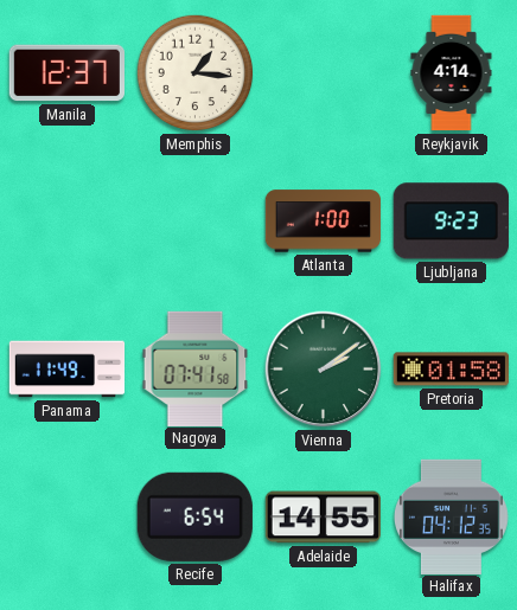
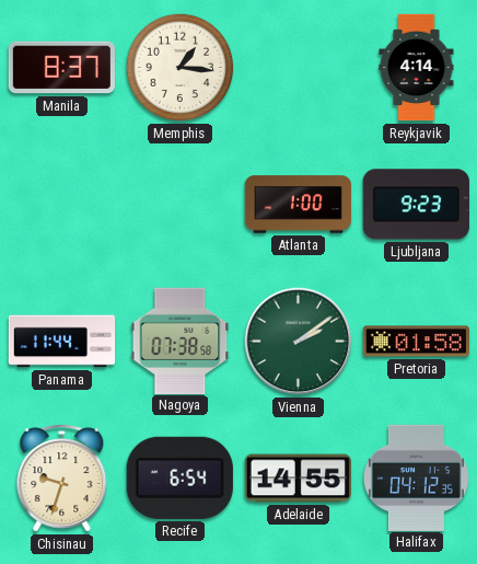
Manila: 12:37 -> 8:37
Panama: 11:49 -> 11:44
Nagoya: 07:41 -> 07:38
Chisinau: none -> 9:33
